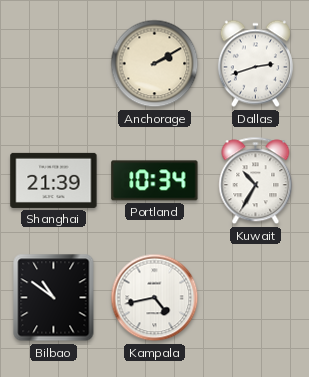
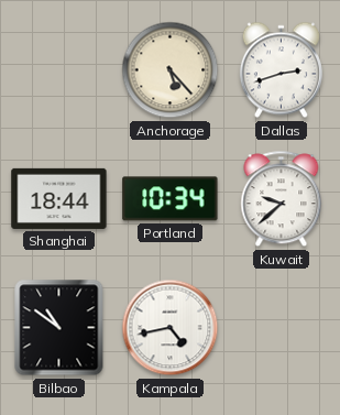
Anchorage: 2:10 -> 5:23
Shanghai: 21:39 -> 18:44
Kuwait: 10:35 -> 9:38
